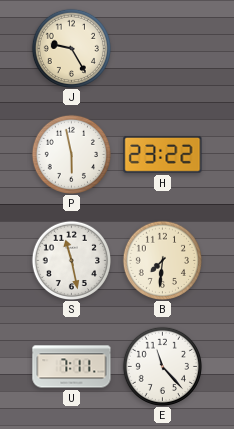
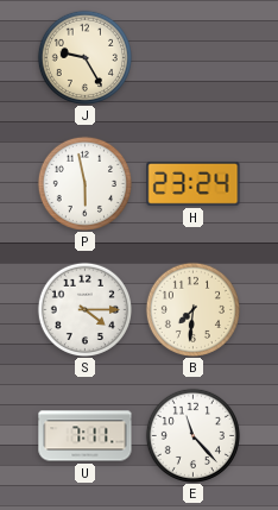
H: 23:22 -> 23:24
S: 11:28 -> 4:15
